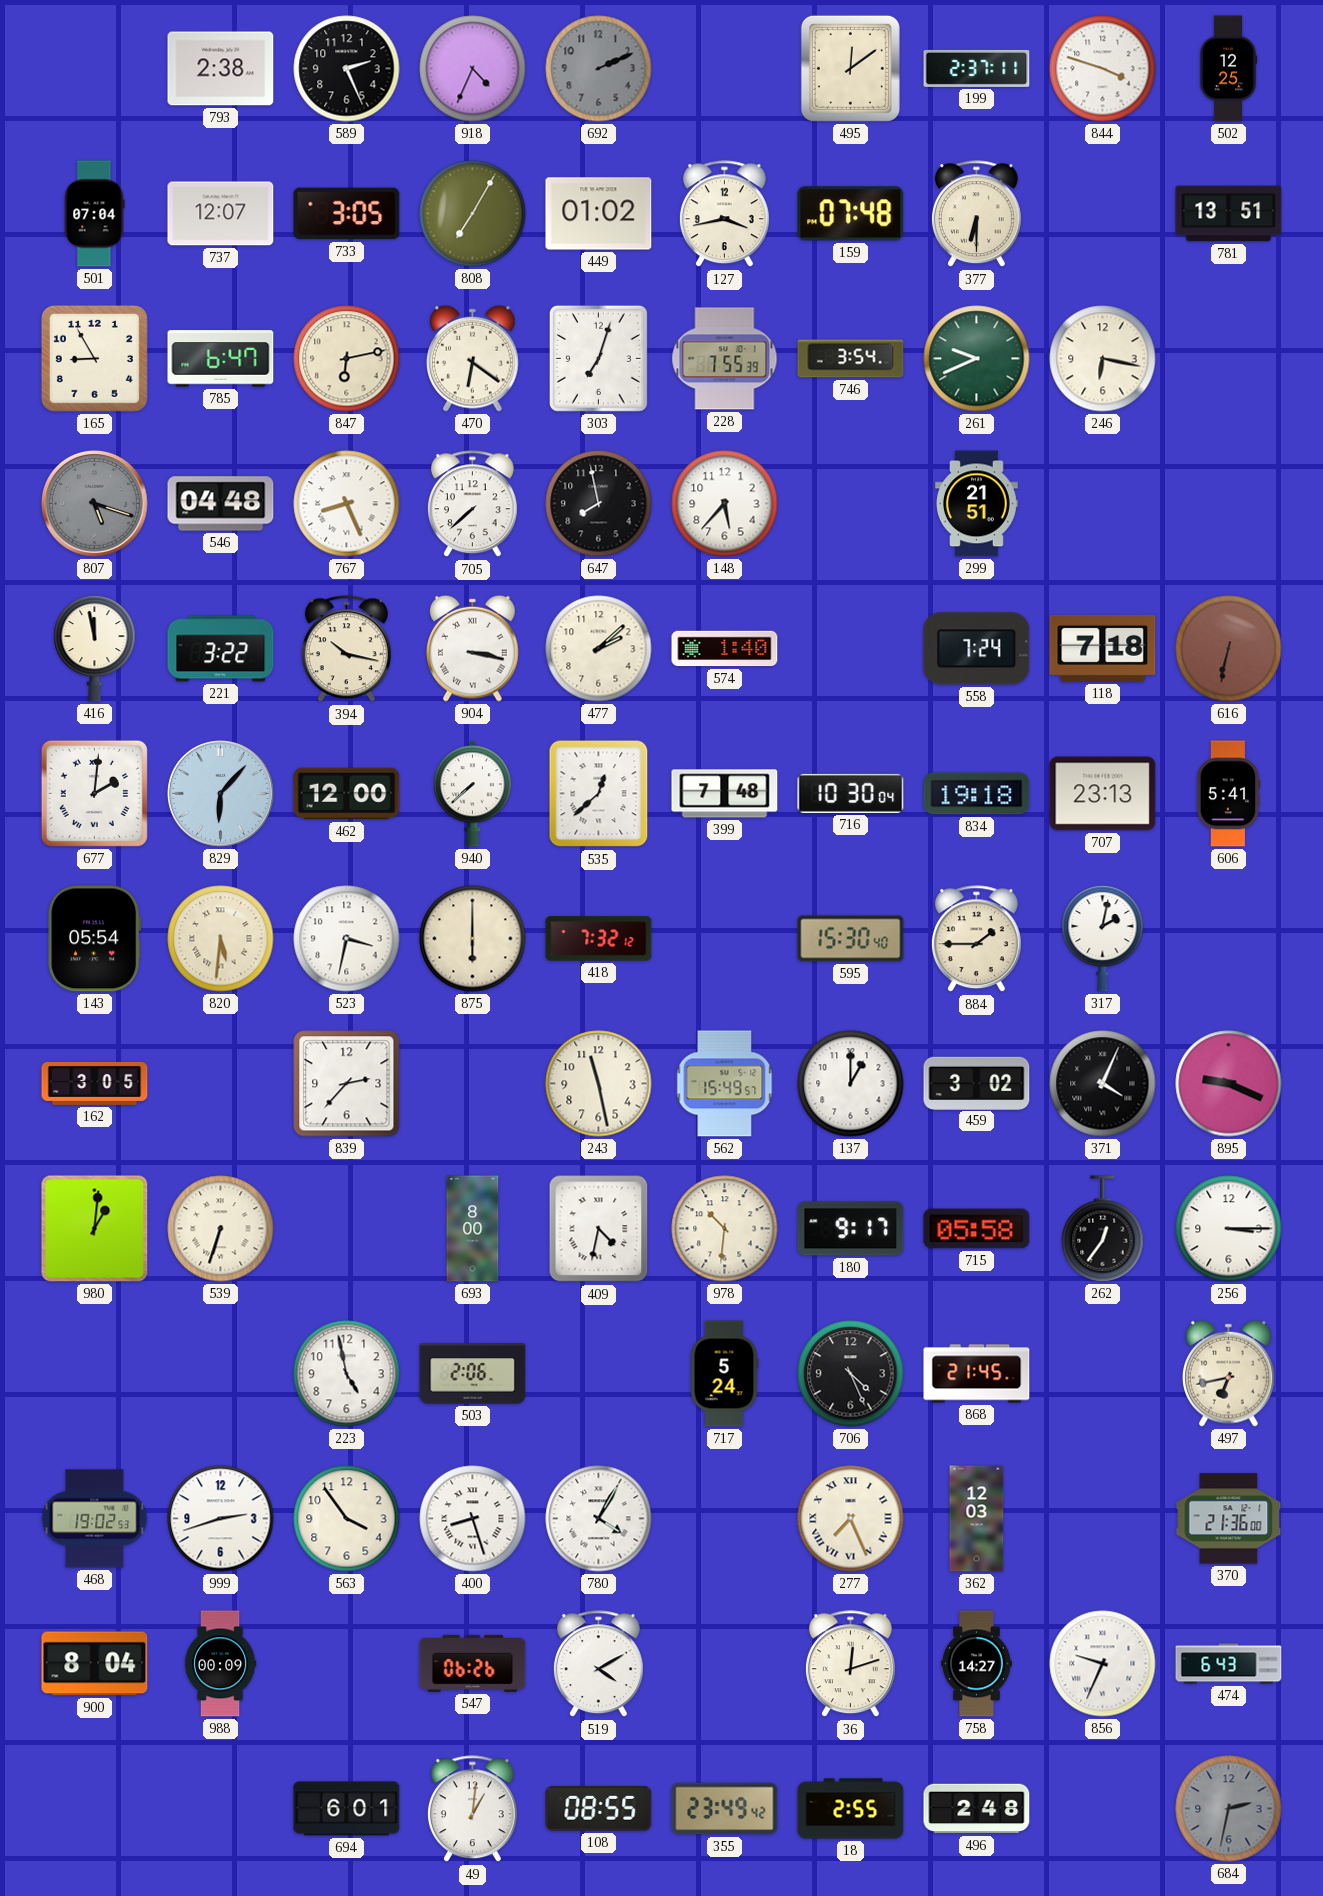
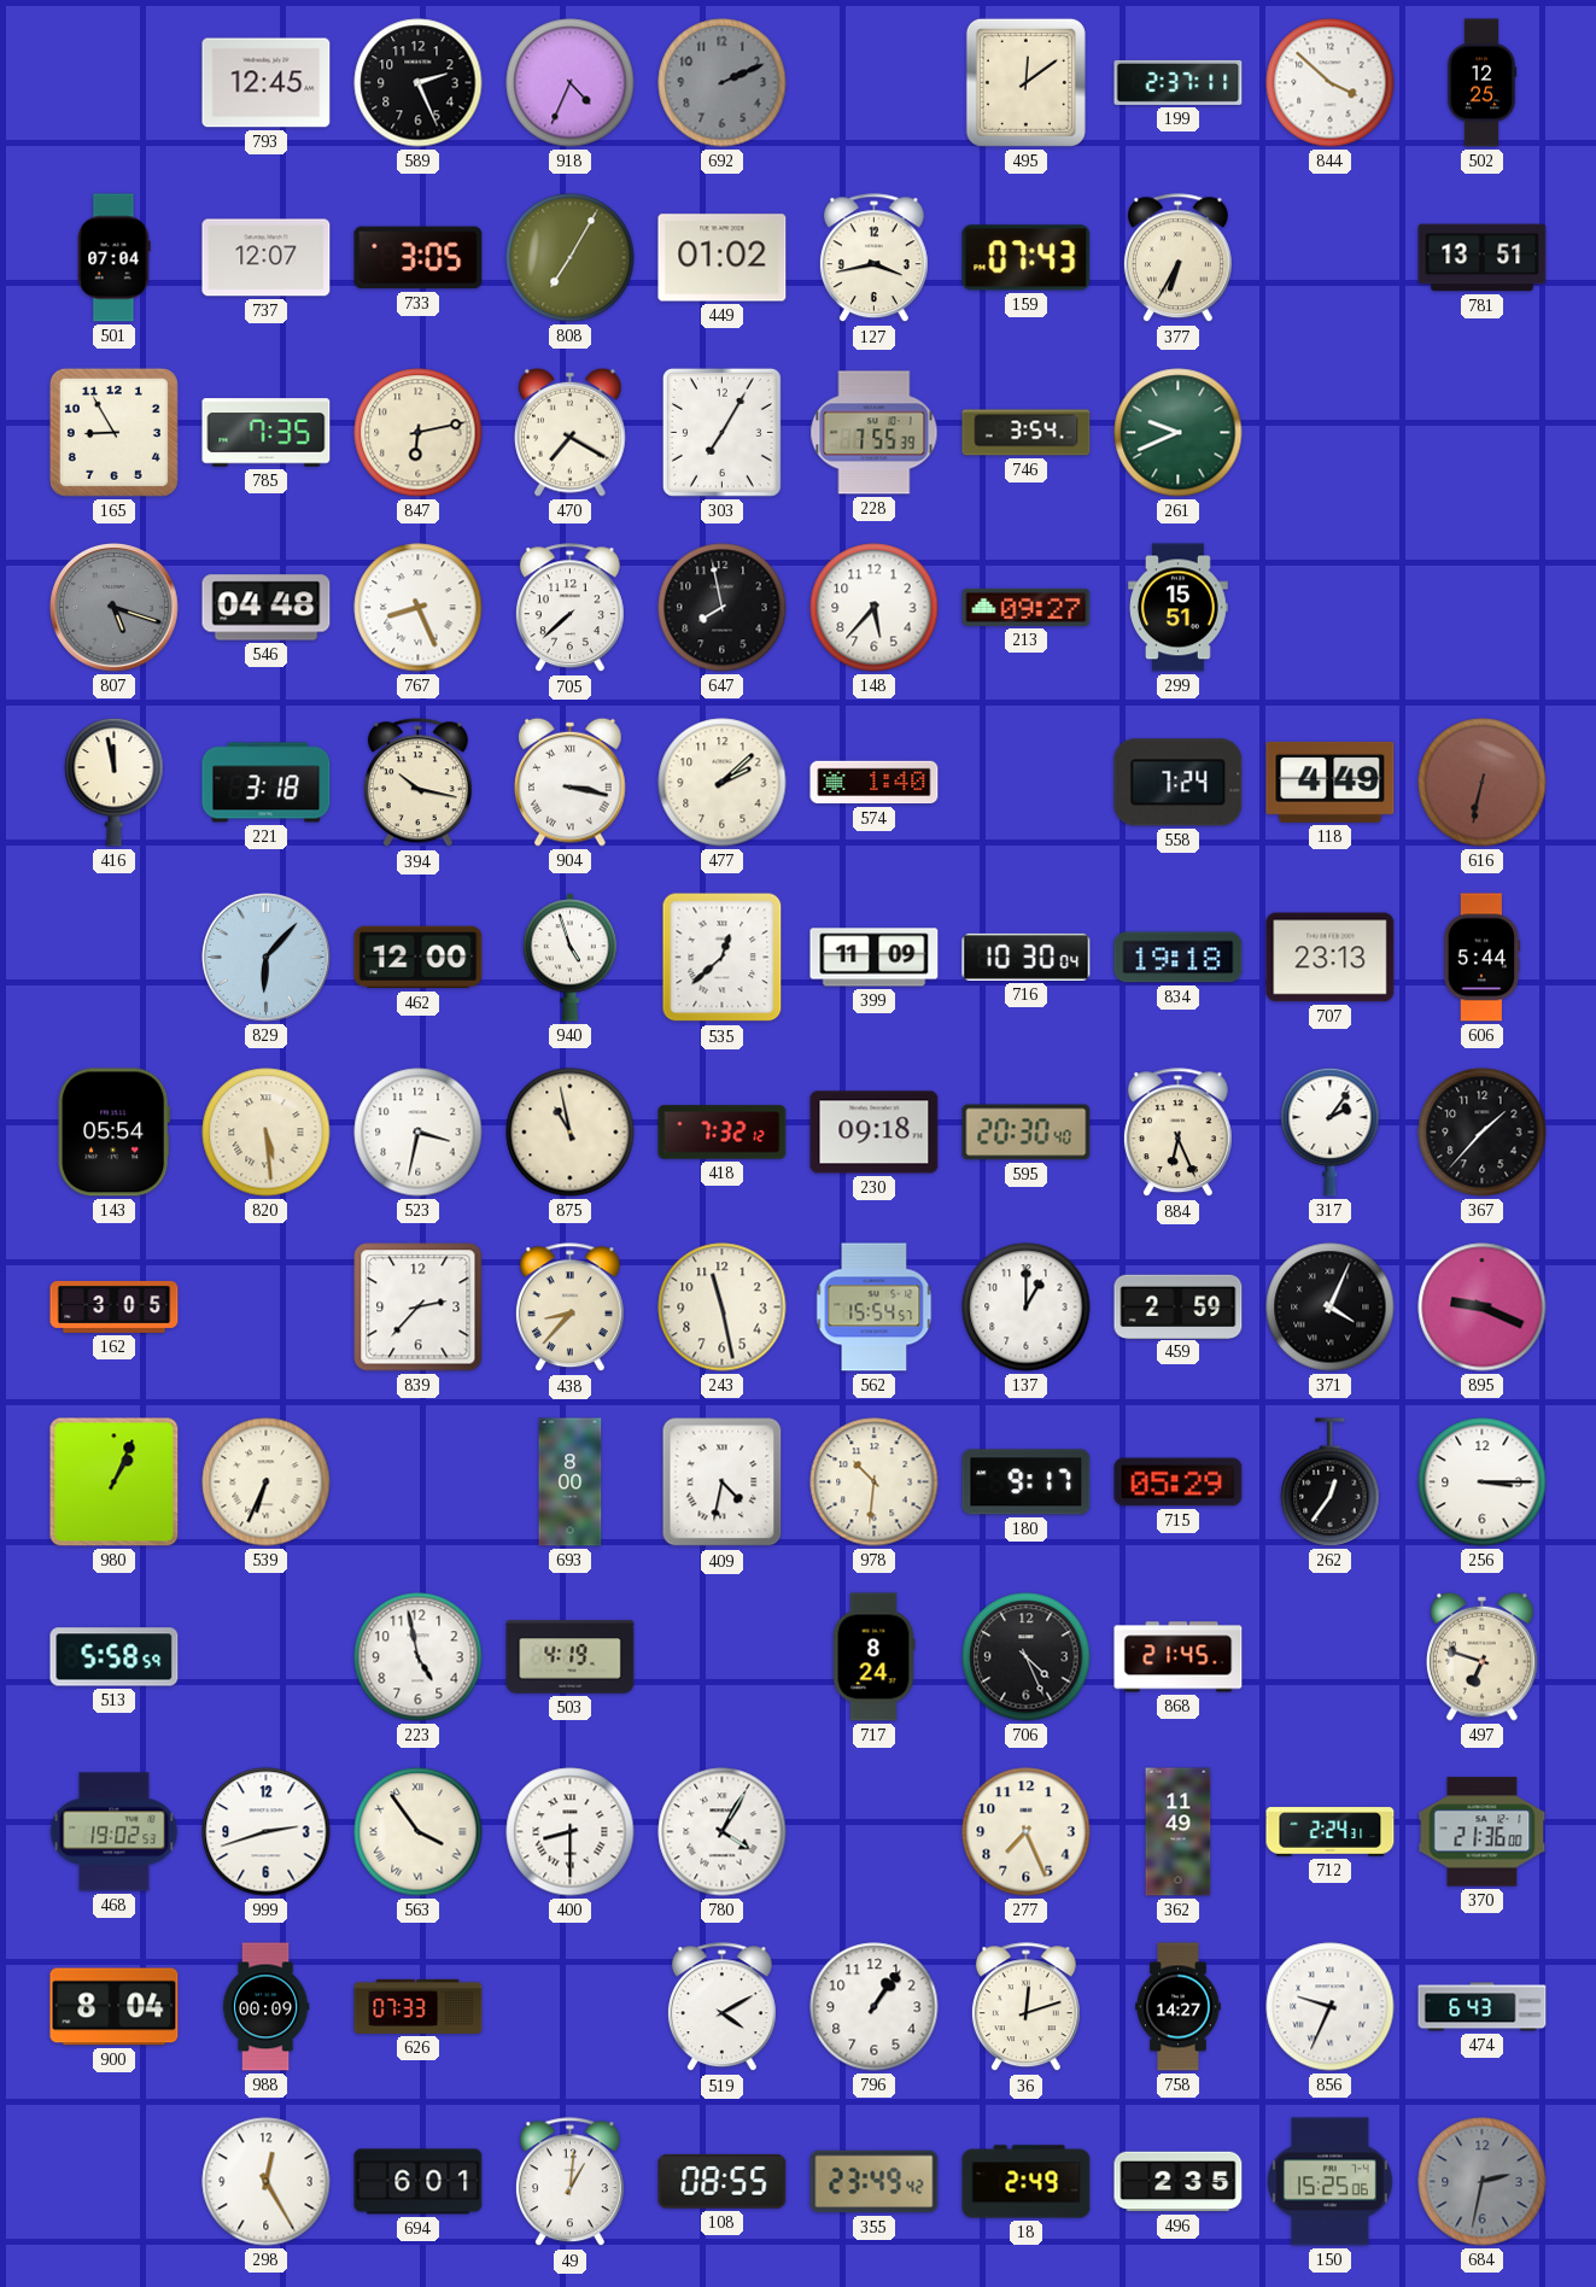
793: 2:38 -> 12:45
844: 3:48 -> 3:52
159: 07:48 -> 07:43
377: 6:30 -> 6:35
785: 6:47 -> 7:35
470: 6:21 -> 7:20
303: 7:03 -> 7:05
246: 6:17 -> none
213: none -> 09:27
299: 21:51 -> 15:51
221: 3:22 -> 3:18
118: 7:18 -> 4:49
677: 2:01 -> none
940: 7:38 -> 4:57
399: 7:48 -> 11:09
606: 5:41 -> 5:44
820: 5:31 -> 5:29
875: 6:00 -> 10:58
230: none -> 09:18
595: 15:30 -> 20:30
884: 1:45 -> 6:26
317: 2:02 -> 2:06
367: none -> 1:37
438: none -> 8:37
562: 15:49 -> 15:54
459: 3:02 -> 2:59
980: 1:01 -> 1:04
539: 6:33 -> 6:34
715: 05:58 -> 05:29
513: none -> 5:58
503: 2:06 -> 4:19
717: 5:24 -> 8:24
497: 6:43 -> 6:48
563 numerals: Arabic -> Roman
400: 8:27 -> 8:30
277 numerals: Roman -> Arabic
362: 12:03 -> 11:49
712: none -> 2:24
626: none -> 07:33
547: 06:26 -> none
796: none -> 1:06
298: none -> 12:25
18: 2:55 -> 2:49
496: 2:48 -> 2:35
150: none -> 15:25
